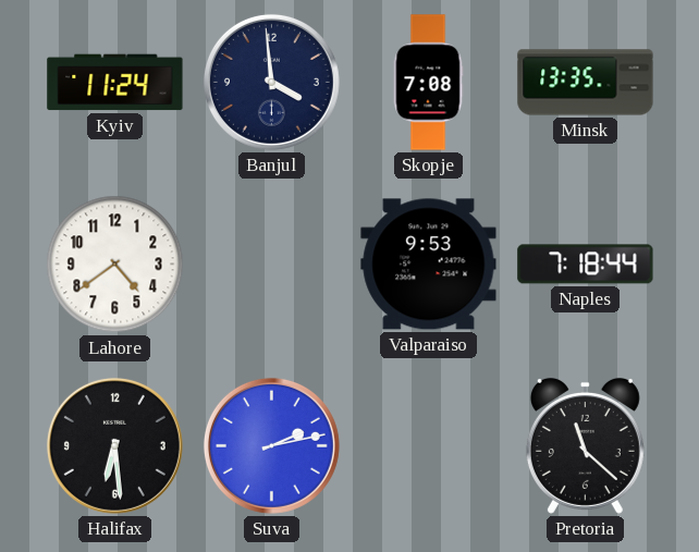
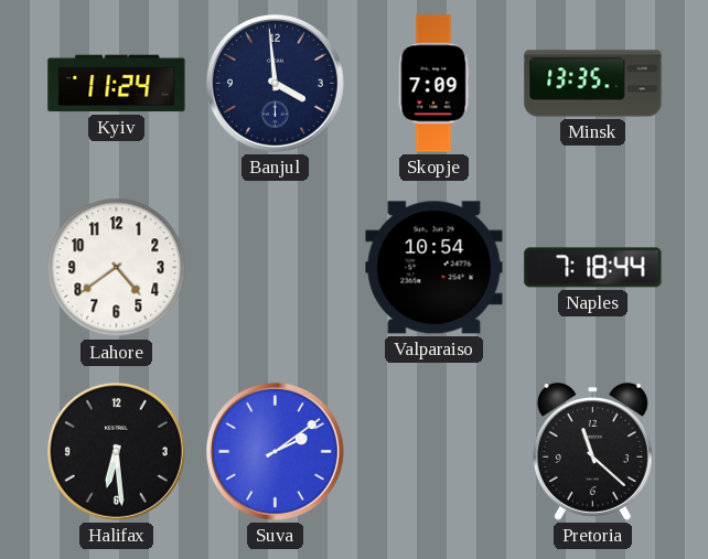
Skopje: 7:08 -> 7:09
Valparaiso: 9:53 -> 10:54
Suva: 2:13 -> 2:09
